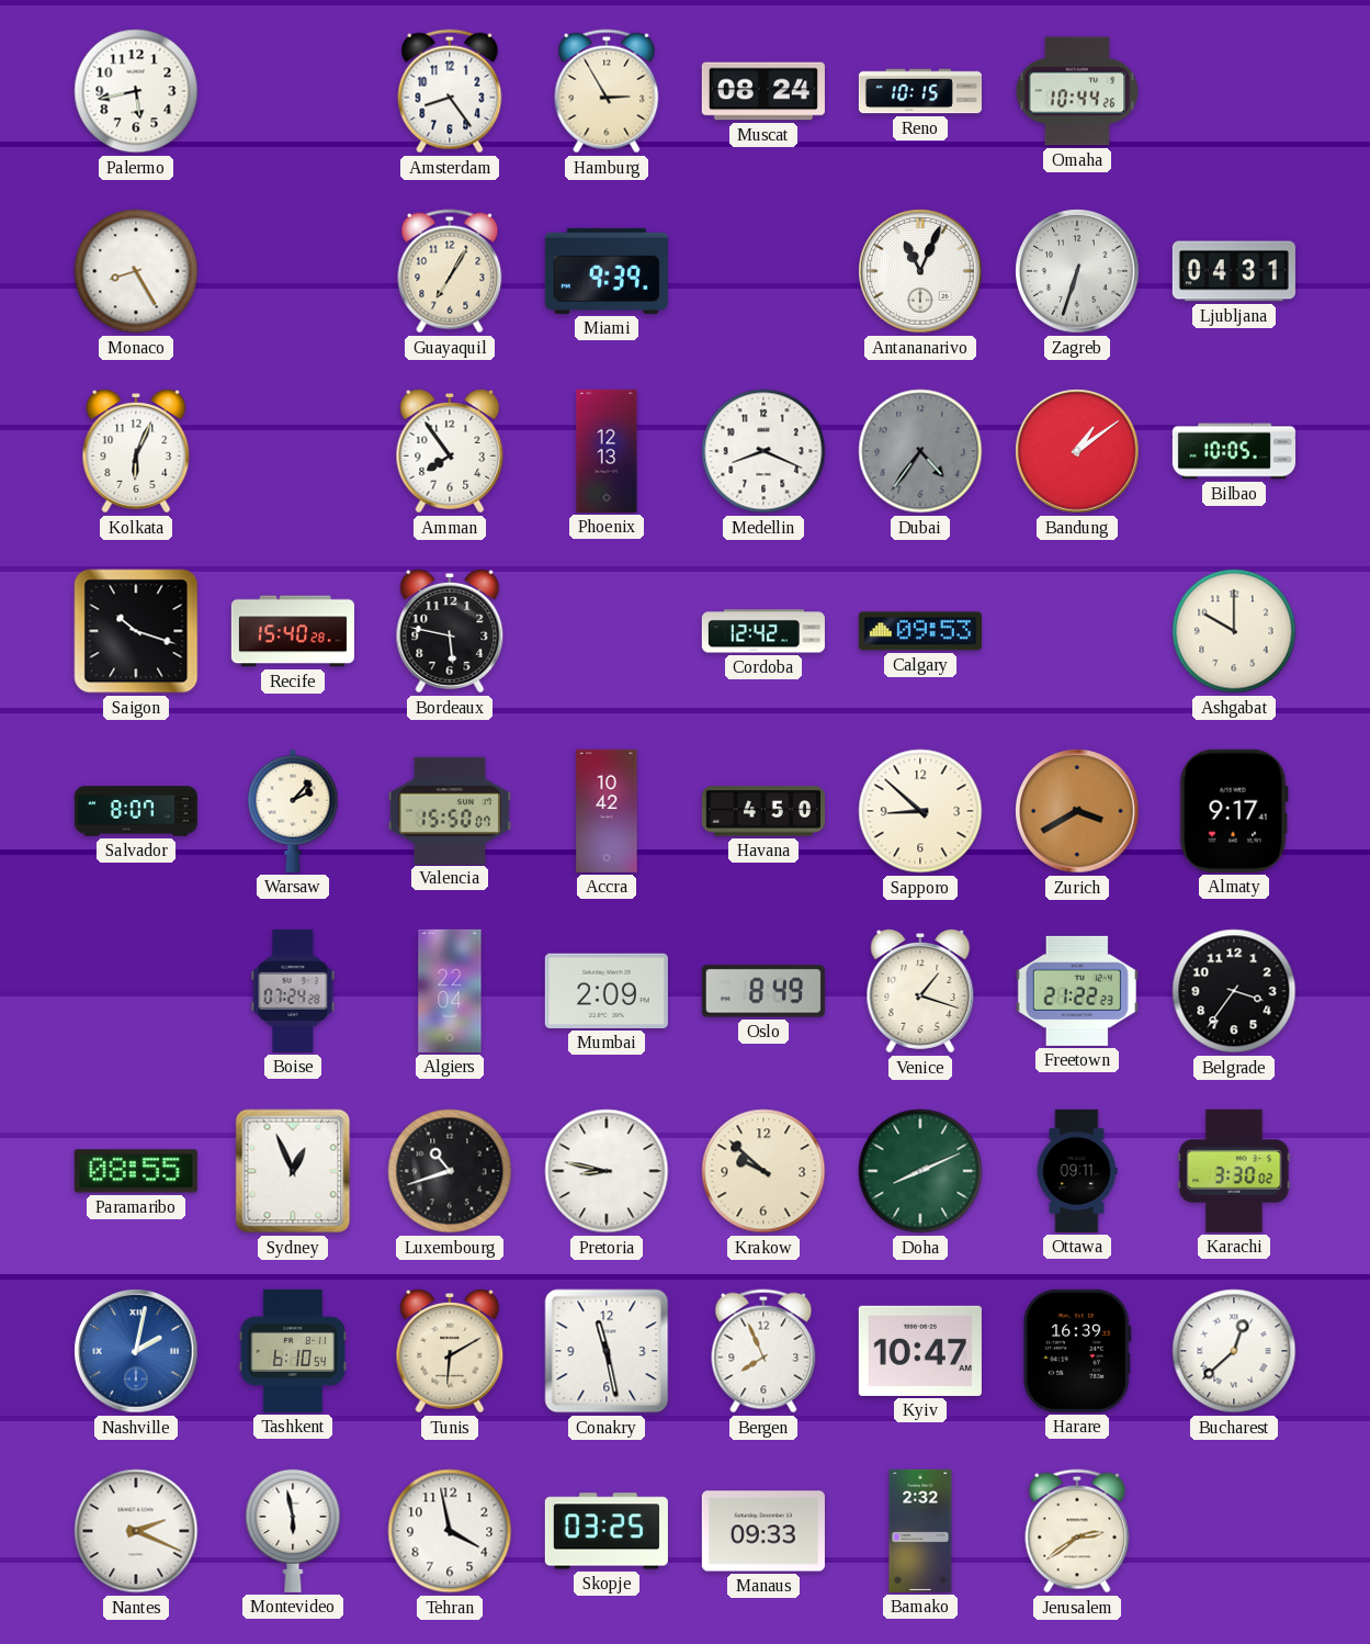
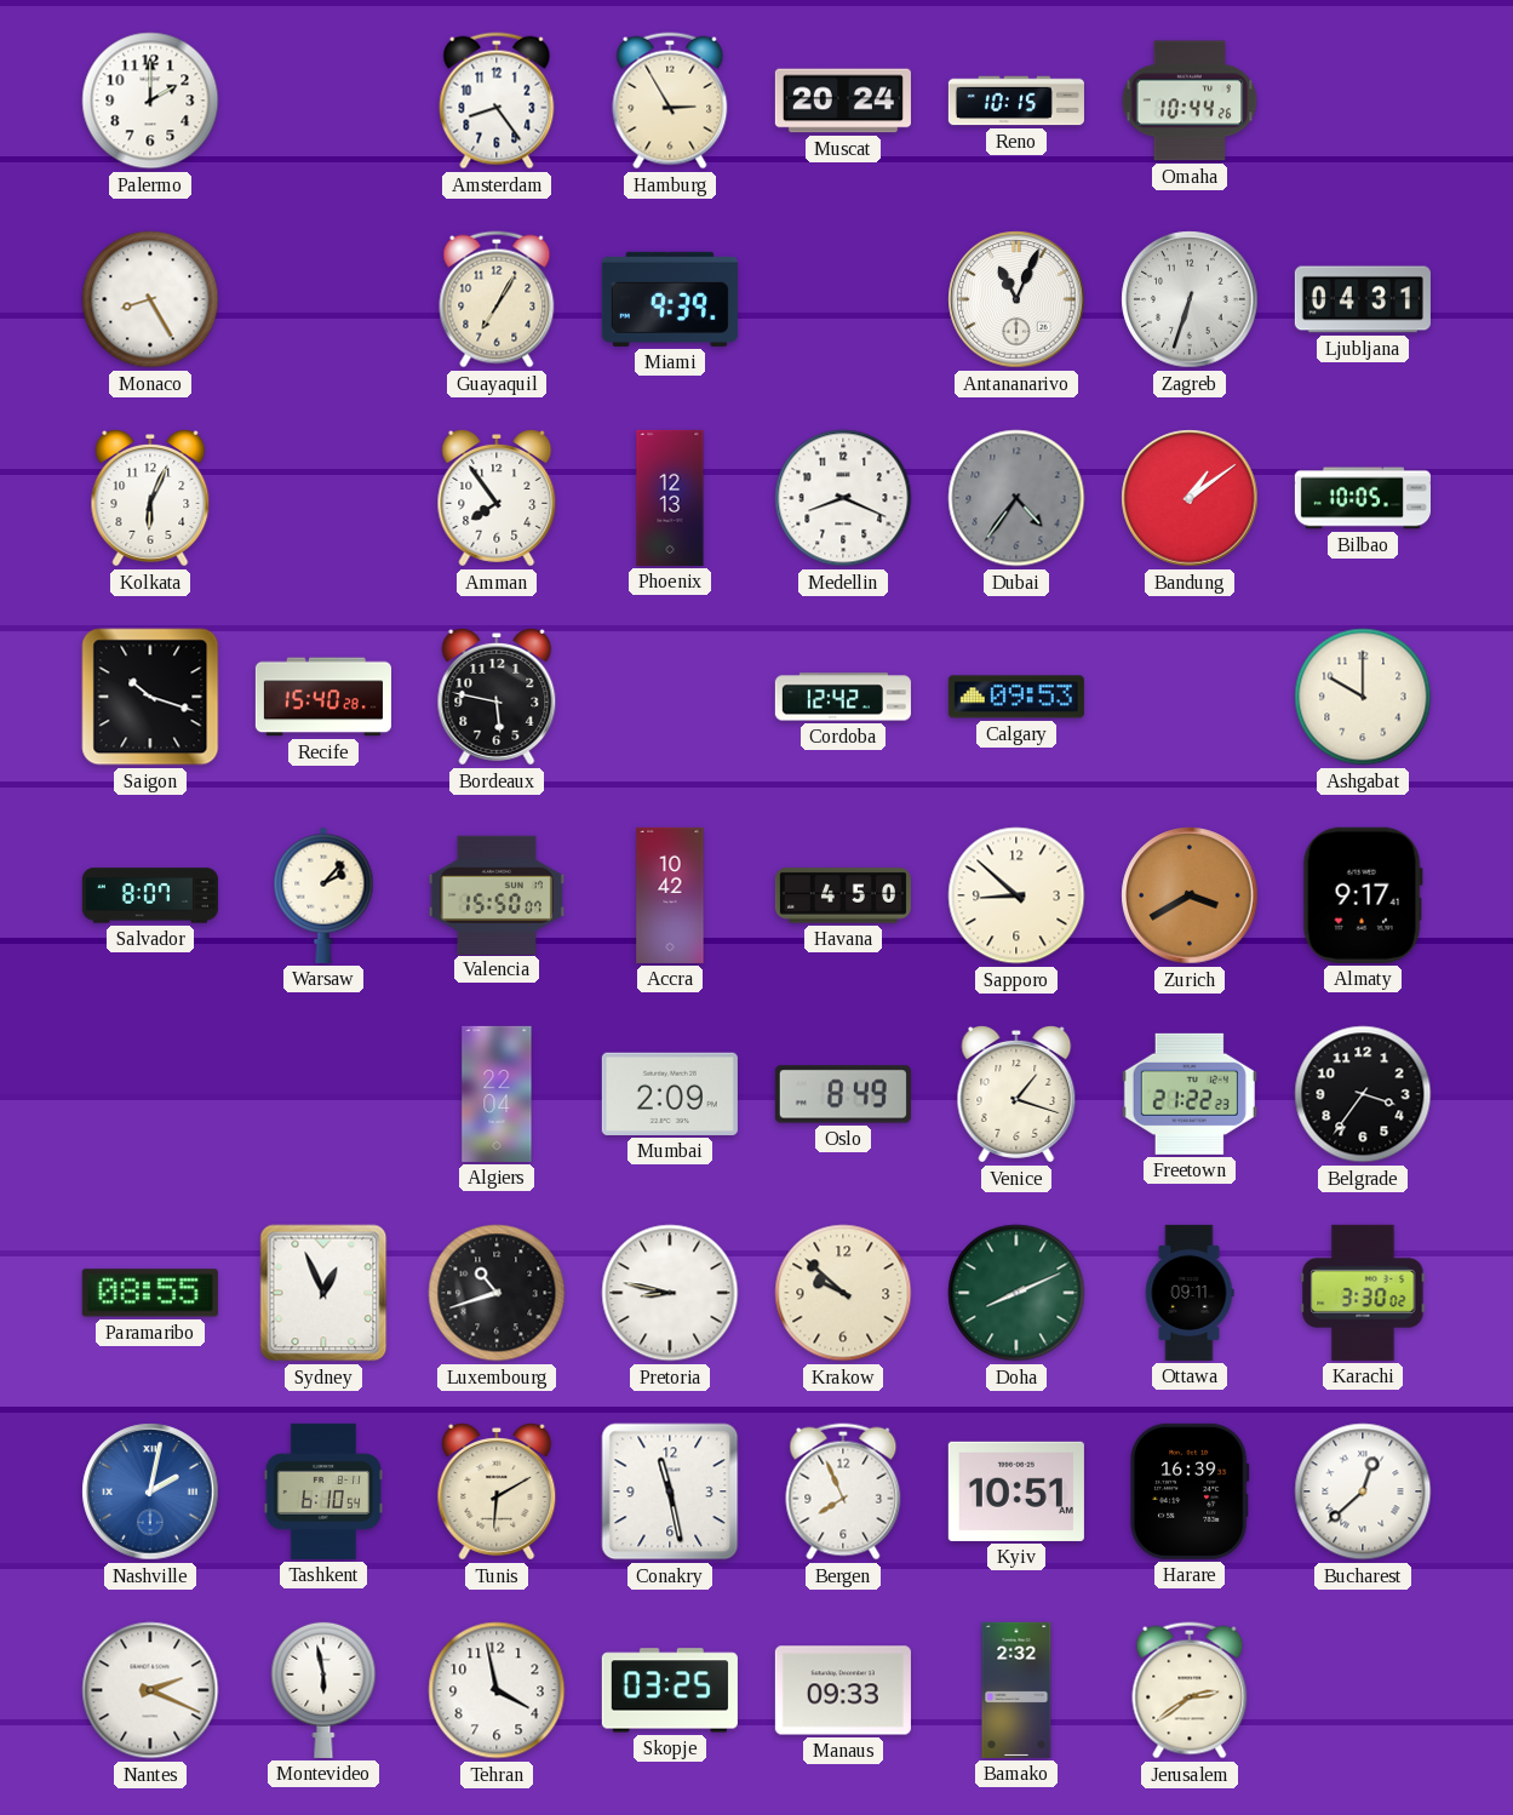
Palermo: 5:43 -> 2:00
Muscat: 08:24 -> 20:24
Boise: 07:24 -> none
Kyiv: 10:47 -> 10:51
